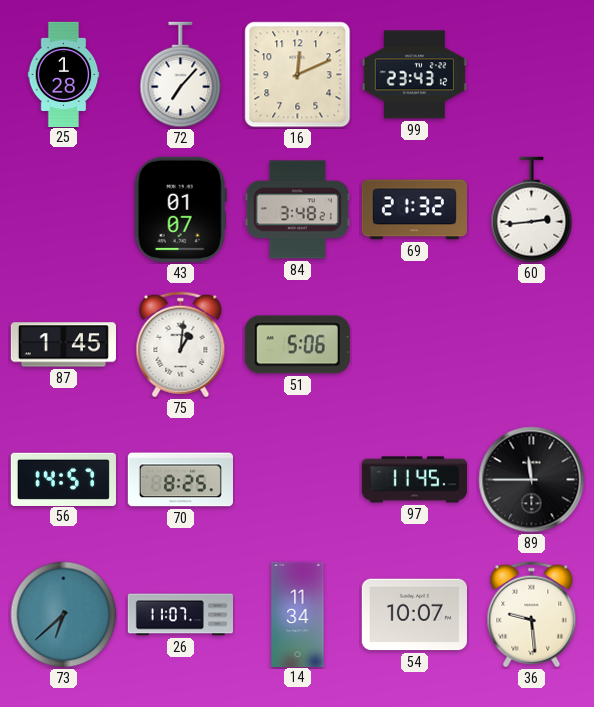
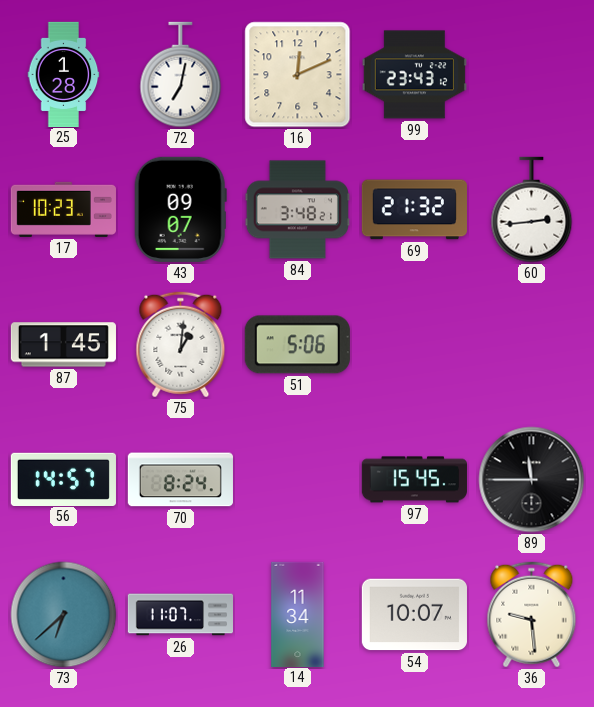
72: 7:07 -> 7:02
17: none -> 10:23
43: 01:07 -> 09:07
70: 8:25 -> 8:24
97: 11:45 -> 15:45
